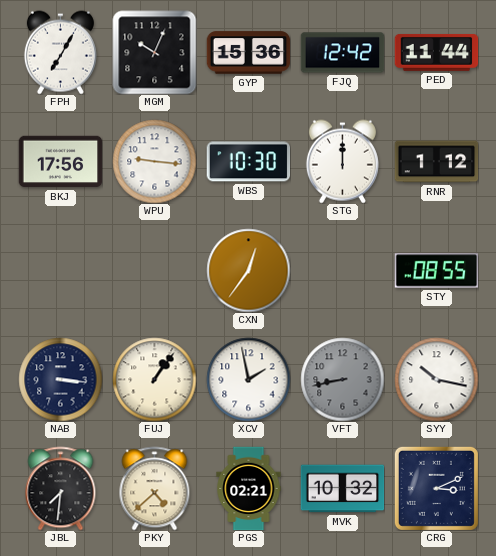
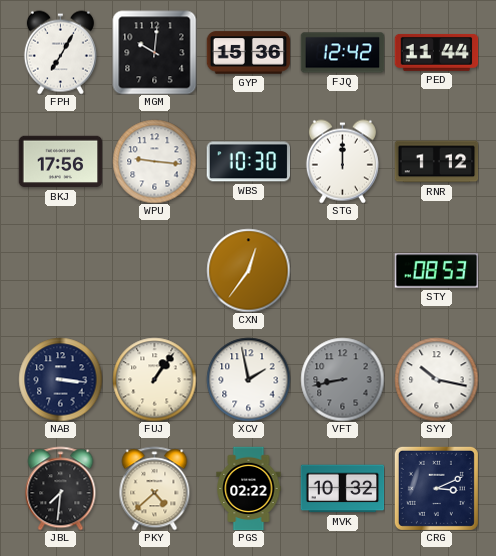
MGM: 10:04 -> 10:01
STY: 08:55 -> 08:53
PGS: 02:21 -> 02:22
